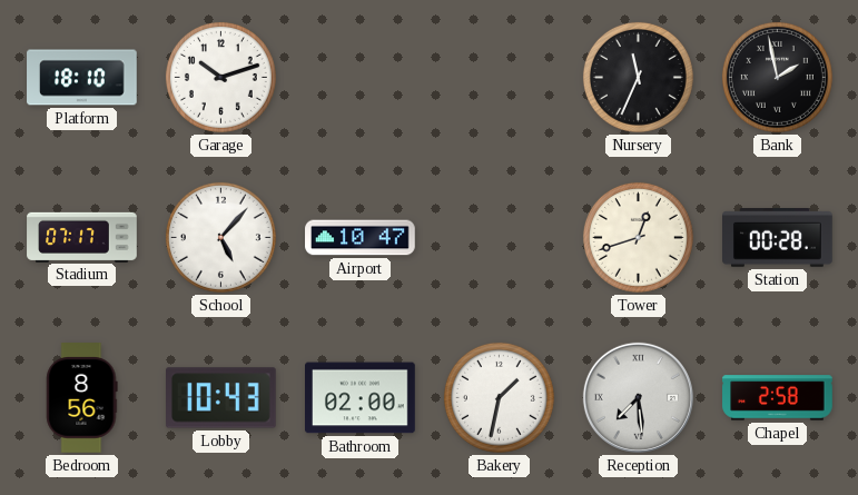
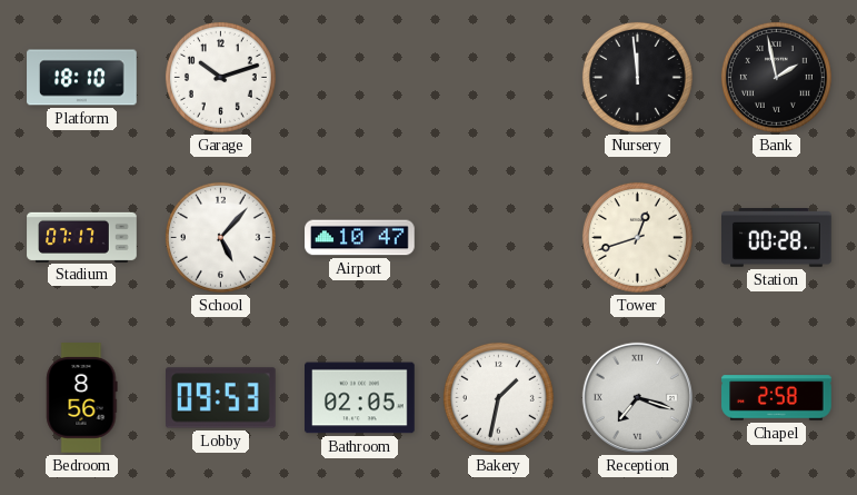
Nursery: 11:34 -> 11:59
Lobby: 10:43 -> 09:53
Bathroom: 02:00 -> 02:05
Reception: 7:29 -> 7:18
